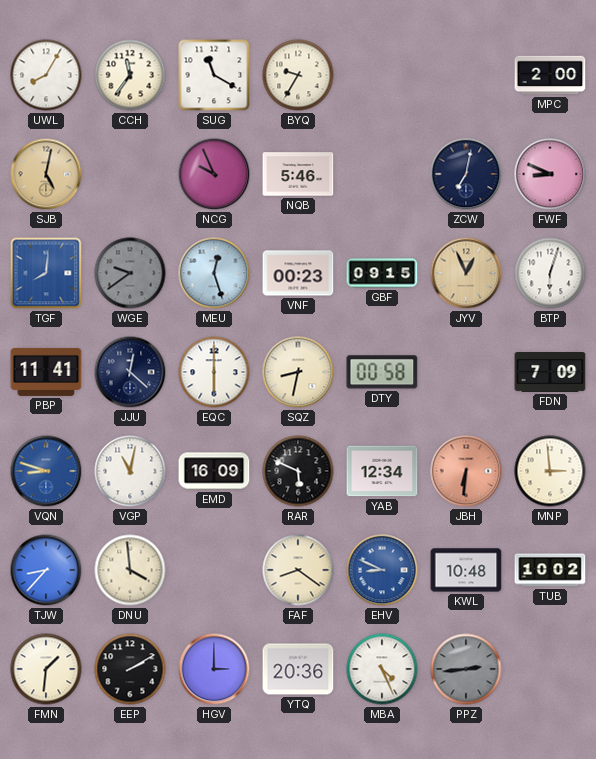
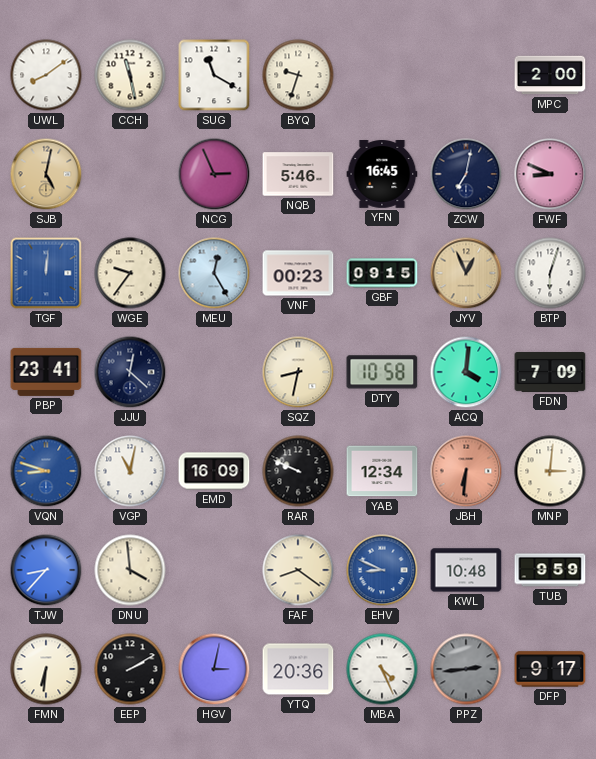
UWL: 8:05 -> 8:09
CCH: 11:36 -> 11:28
BYQ: 9:35 -> 9:33
NCG: 9:56 -> 2:56
YFN: none -> 16:45
TGF: 8:01 -> 12:01
WGE: 9:39 -> 9:36
WGE dial: grey -> cream
MEU: 12:27 -> 12:25
PBP: 11:41 -> 23:41
EQC: 6:00 -> none
DTY: 00:58 -> 10:58
ACQ: none -> 4:01
RAR: 5:49 -> 9:49
MNP: 2:59 -> 3:01
TUB: 10:02 -> 9:59
FMN: 1:31 -> 6:31
HGV: 3:00 -> 3:02
DFP: none -> 9:17
